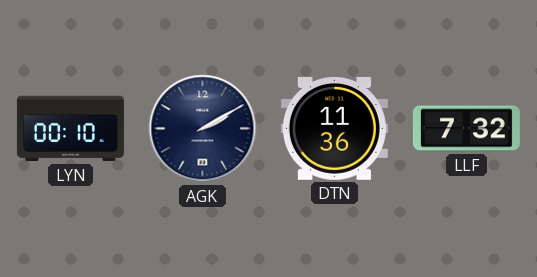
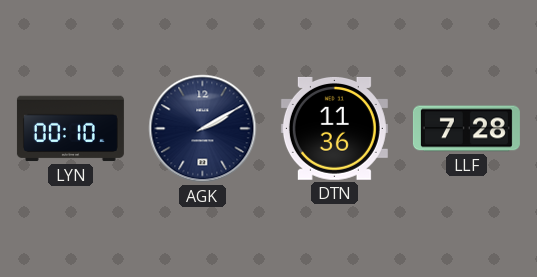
LLF: 7:32 -> 7:28
